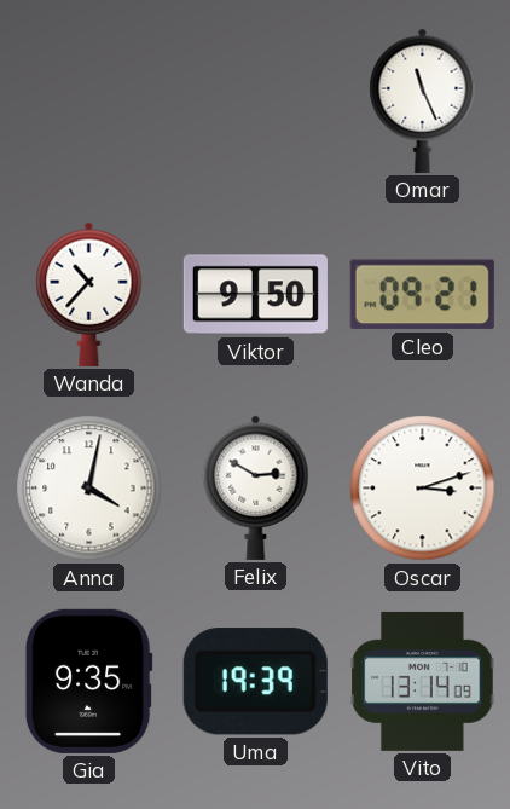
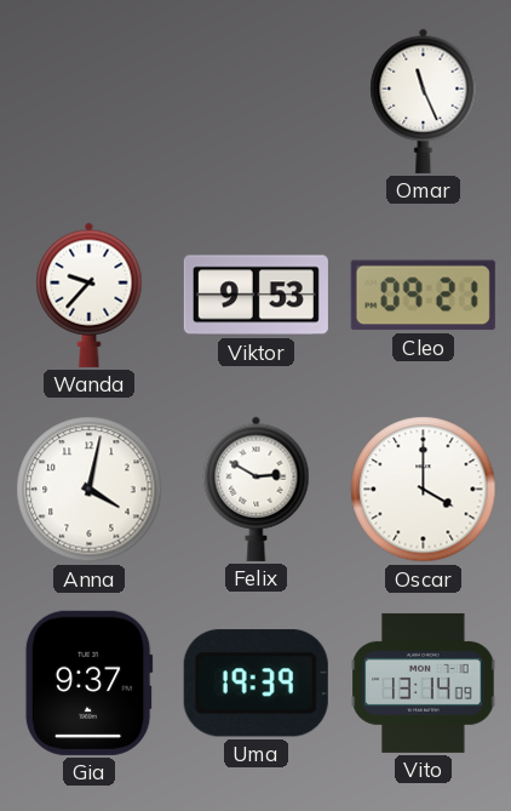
Wanda: 10:37 -> 9:37
Viktor: 9:50 -> 9:53
Oscar: 3:12 -> 4:00
Gia: 9:35 -> 9:37
